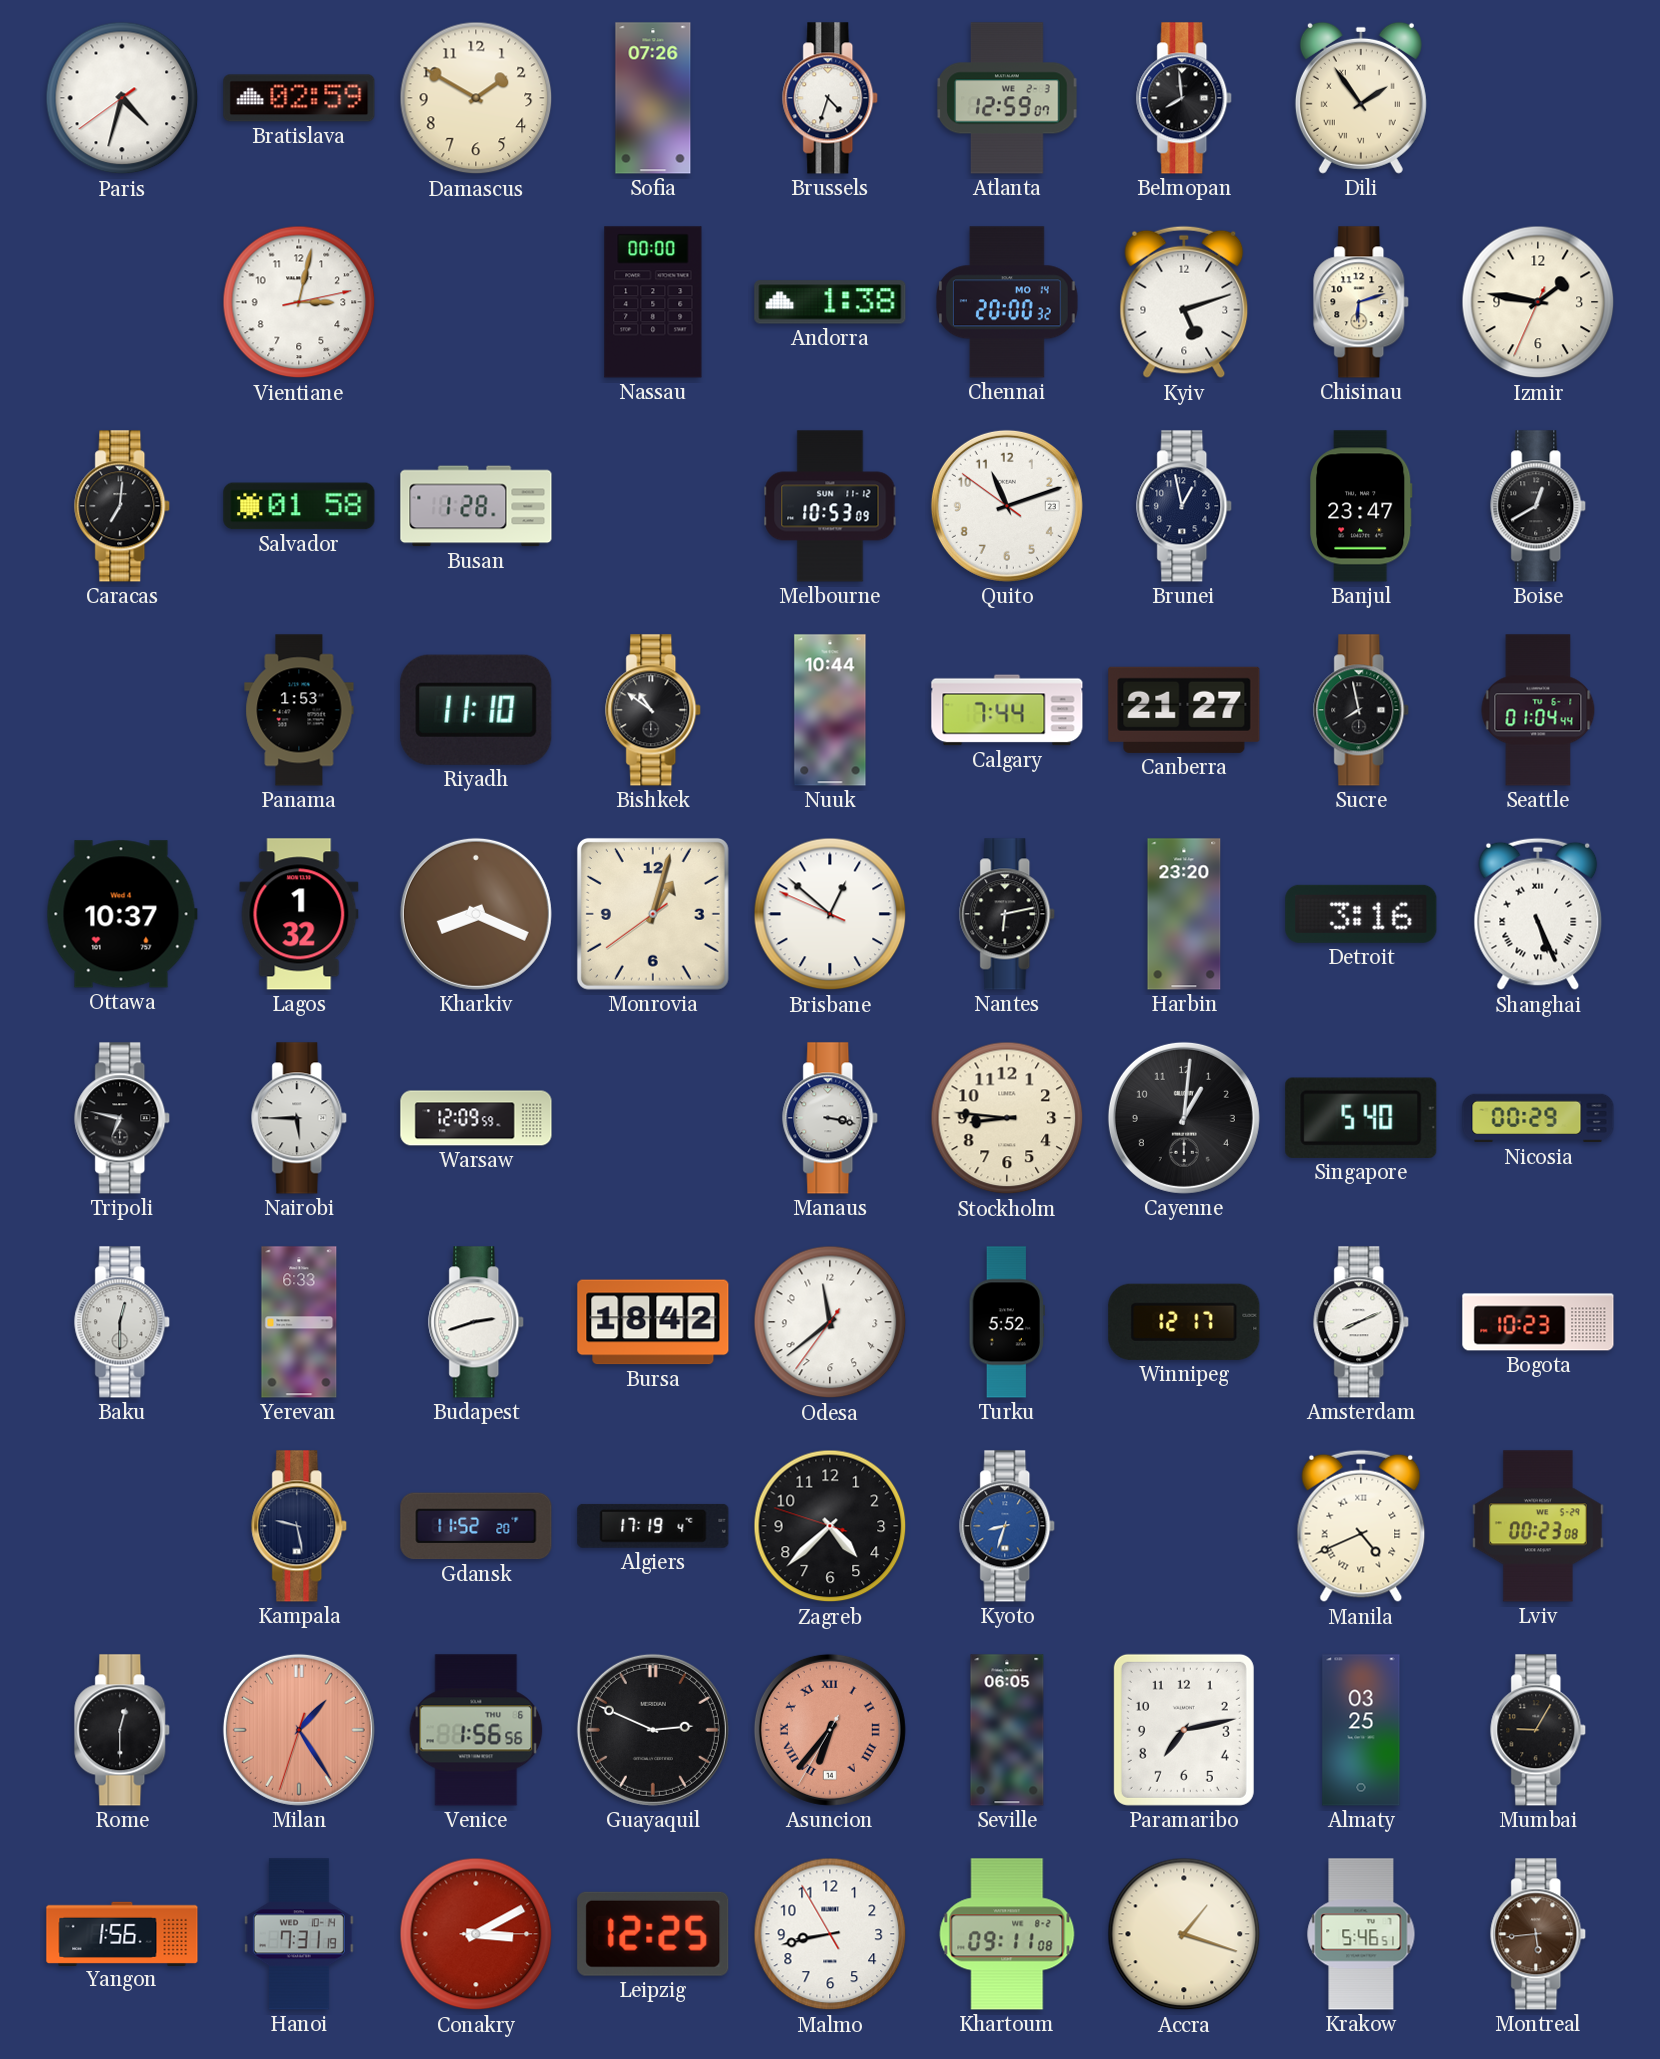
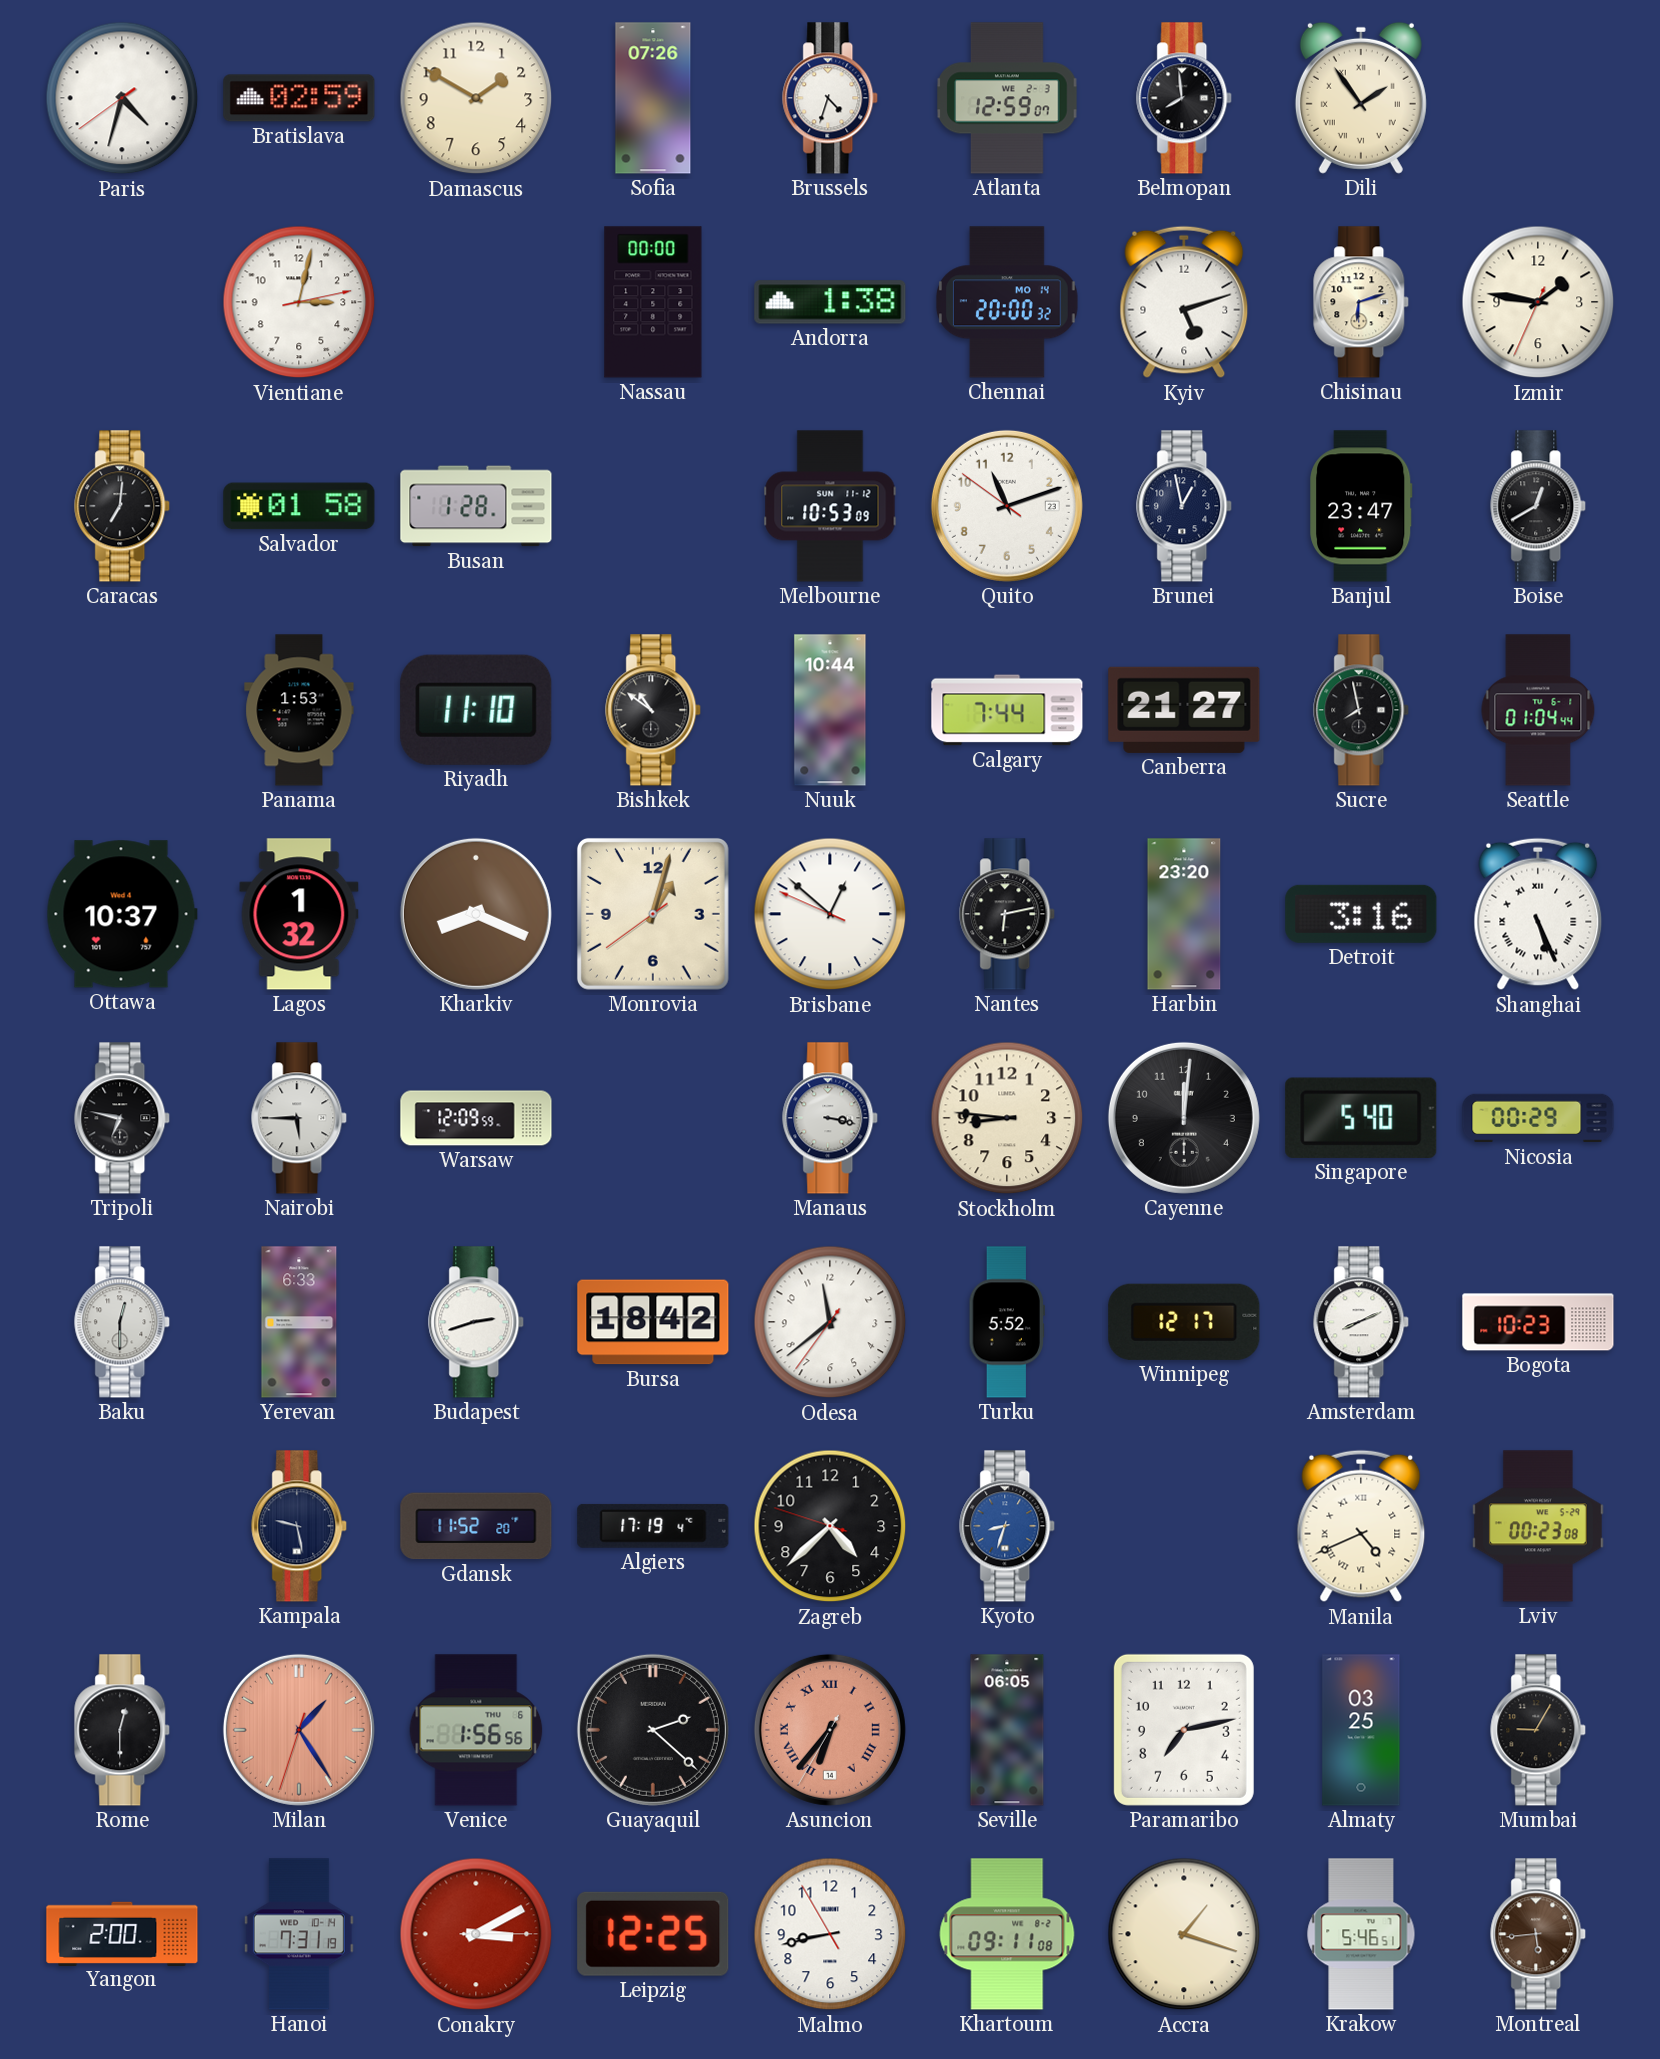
Cayenne: 1:01 -> 12:01
Guayaquil: 2:49 -> 2:22
Yangon: 1:56 -> 2:00
